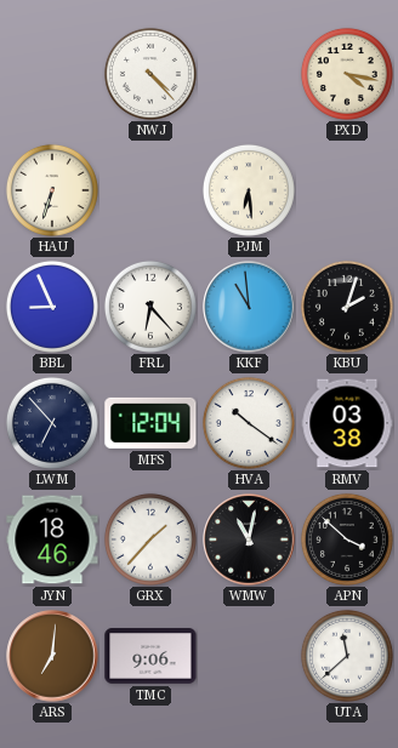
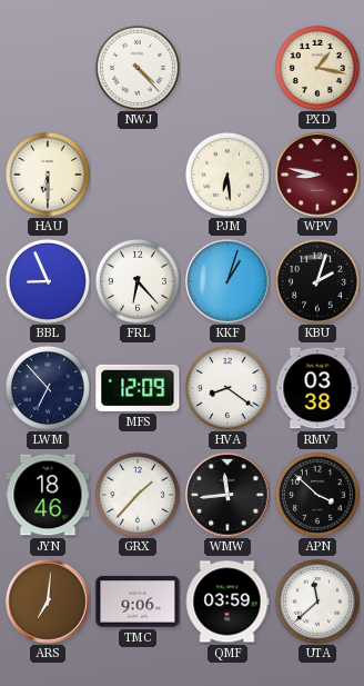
PXD: 4:17 -> 1:17
HAU: 6:33 -> 6:30
WPV: none -> 8:47
KKF: 10:59 -> 1:03
MFS: 12:04 -> 12:09
HVA: 10:21 -> 8:21
WMW: 11:02 -> 11:44
QMF: none -> 03:59
